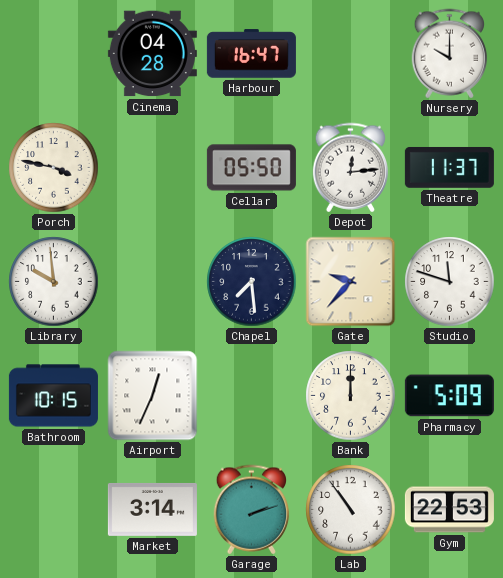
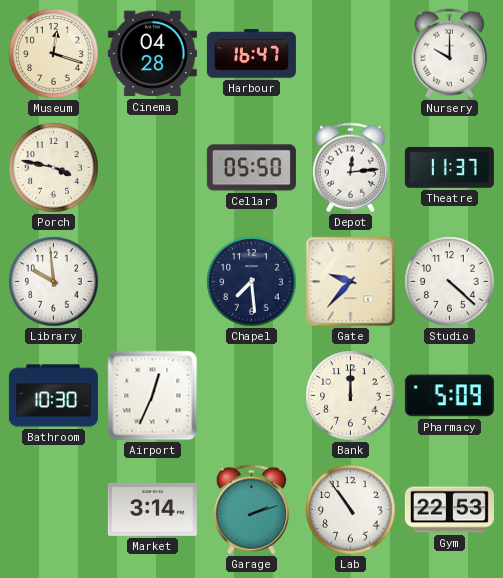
Museum: none -> 12:18
Studio: 11:48 -> 4:22
Bathroom: 10:15 -> 10:30
